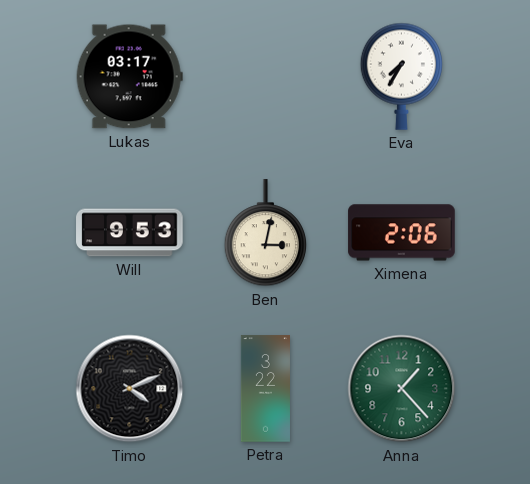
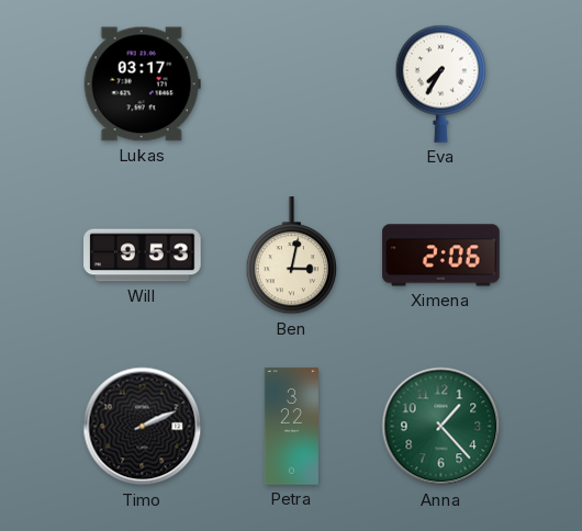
Timo: 4:11 -> 2:11
